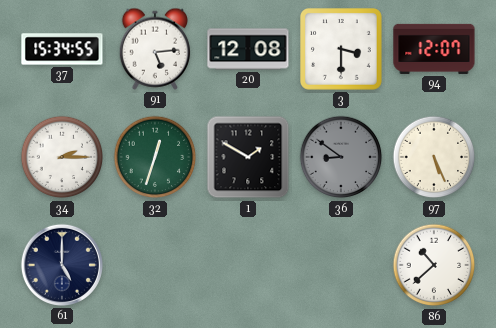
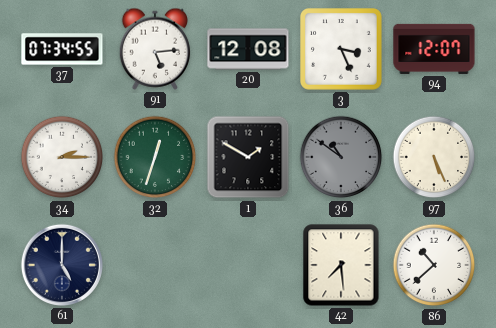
37: 15:34 -> 07:34
3: 3:30 -> 3:26
36: 8:51 -> 10:51
42: none -> 7:29
